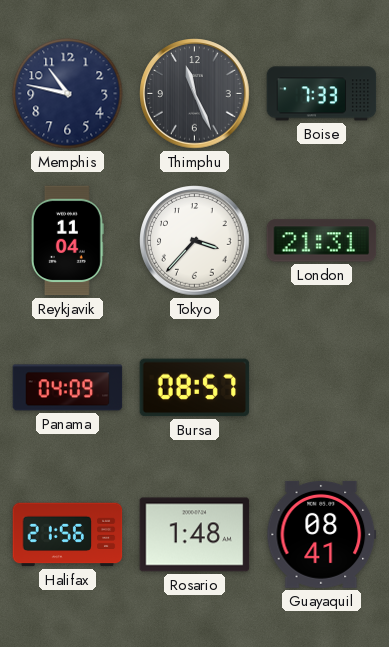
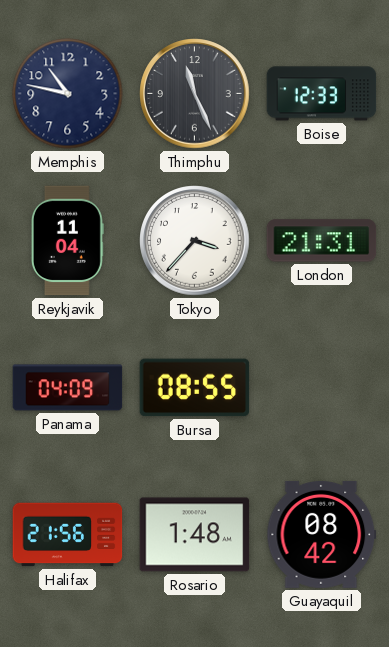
Boise: 7:33 -> 12:33
Bursa: 08:57 -> 08:55
Guayaquil: 08:41 -> 08:42
